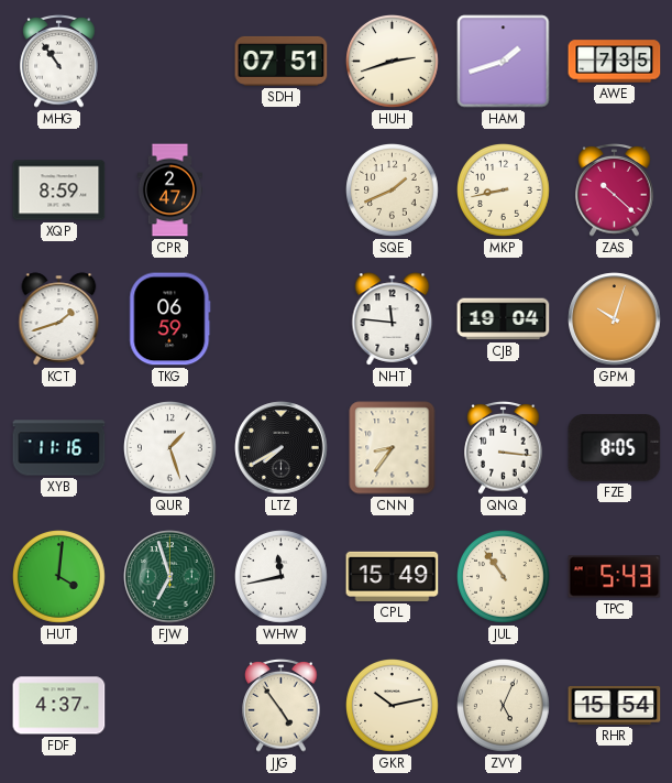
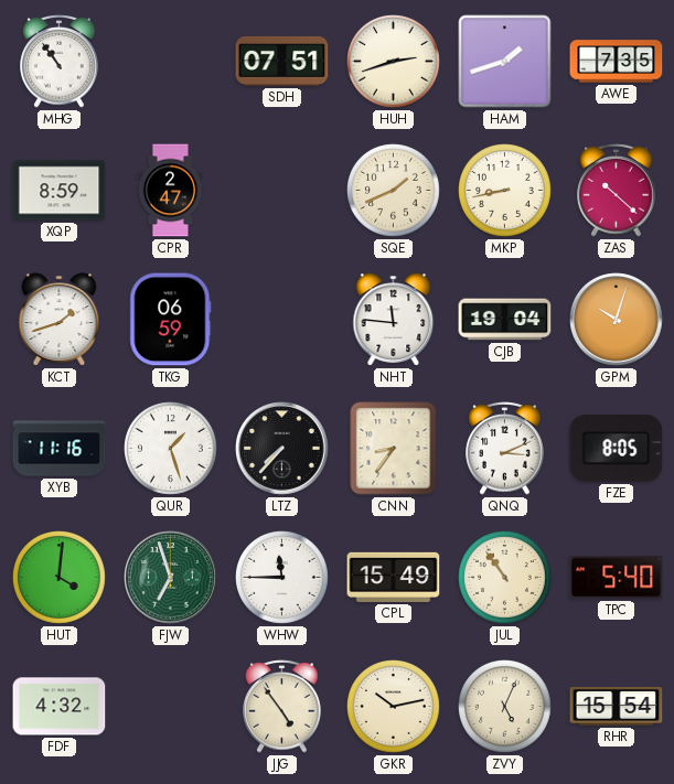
LTZ: 7:40 -> 7:37
QNQ: 3:16 -> 3:11
WHW: 11:43 -> 11:45
TPC: 5:43 -> 5:40
FDF: 4:37 -> 4:32
